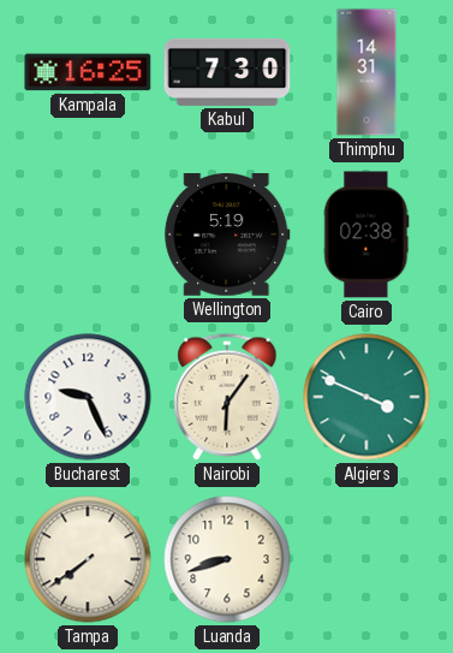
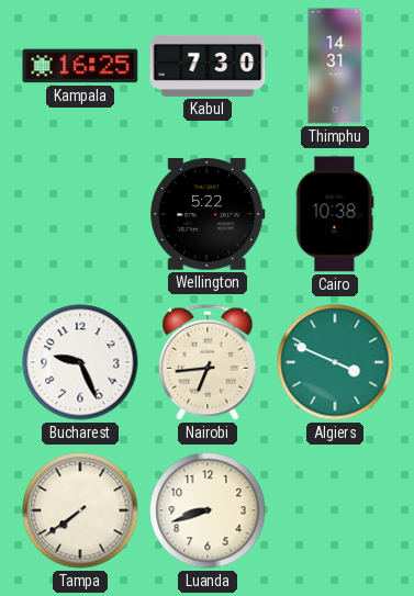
Wellington: 5:19 -> 5:22
Cairo: 02:38 -> 10:38
Nairobi: 6:06 -> 6:44
